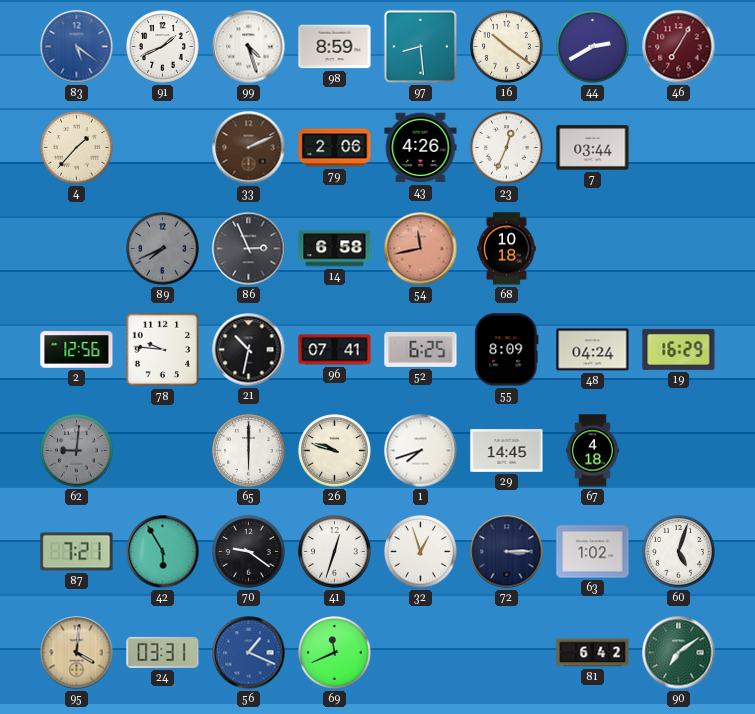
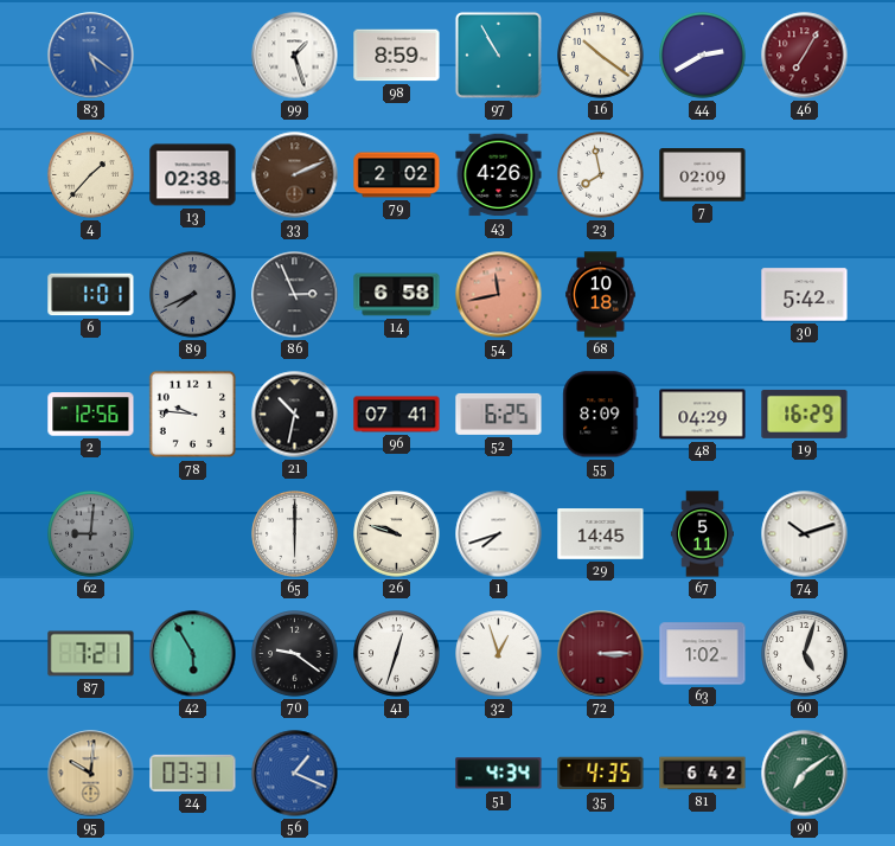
91: 1:41 -> none
99: 4:27 -> 1:27
97: 8:29 -> 10:55
13: none -> 02:38
79: 2:06 -> 2:02
23: 12:34 -> 7:58
7: 03:44 -> 02:09
6: none -> 1:01
30: none -> 5:42
48: 04:24 -> 04:29
67: 4:18 -> 5:11
74: none -> 10:12
72 dial: navy -> burgundy
95: 4:01 -> 10:01
69: 11:41 -> none
51: none -> 4:34
35: none -> 4:35
